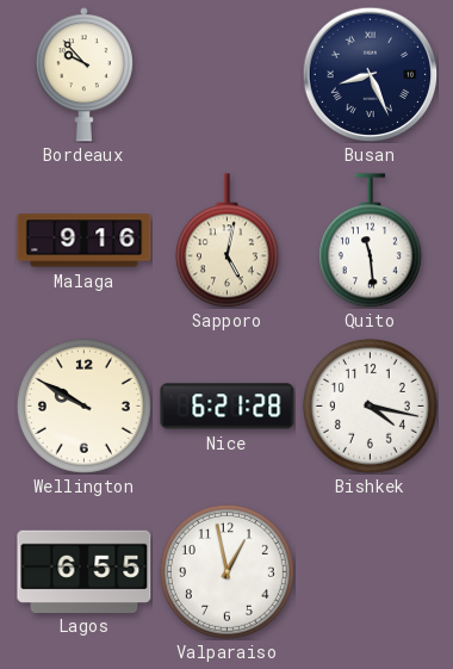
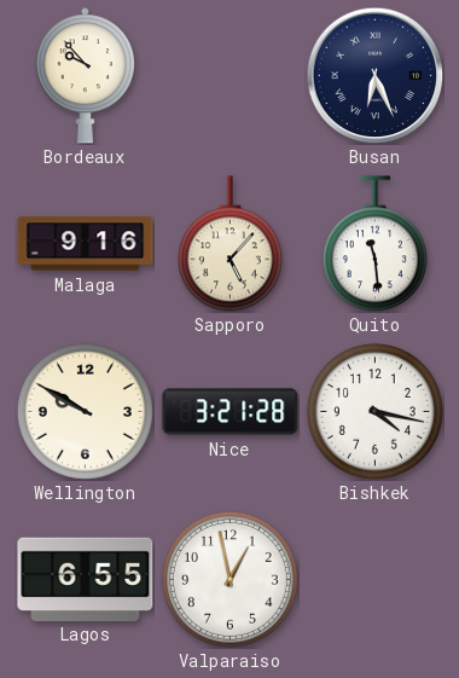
Busan: 8:26 -> 6:26
Sapporo: 5:02 -> 5:07
Nice: 6:21 -> 3:21
